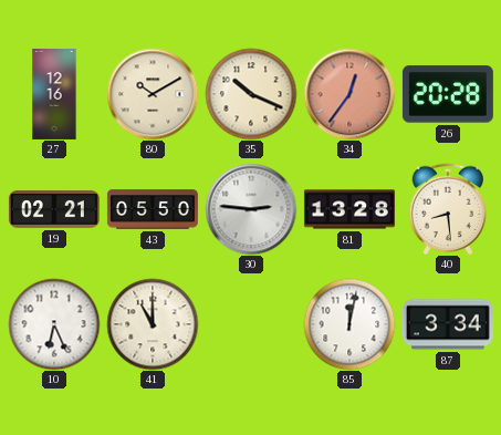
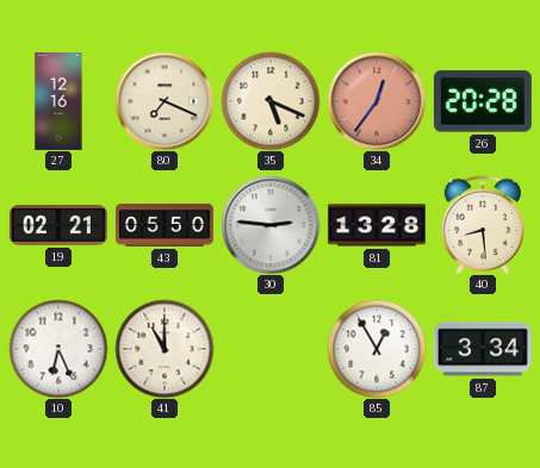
80: 10:10 -> 7:19
35: 10:19 -> 5:19
85: 12:02 -> 12:55
